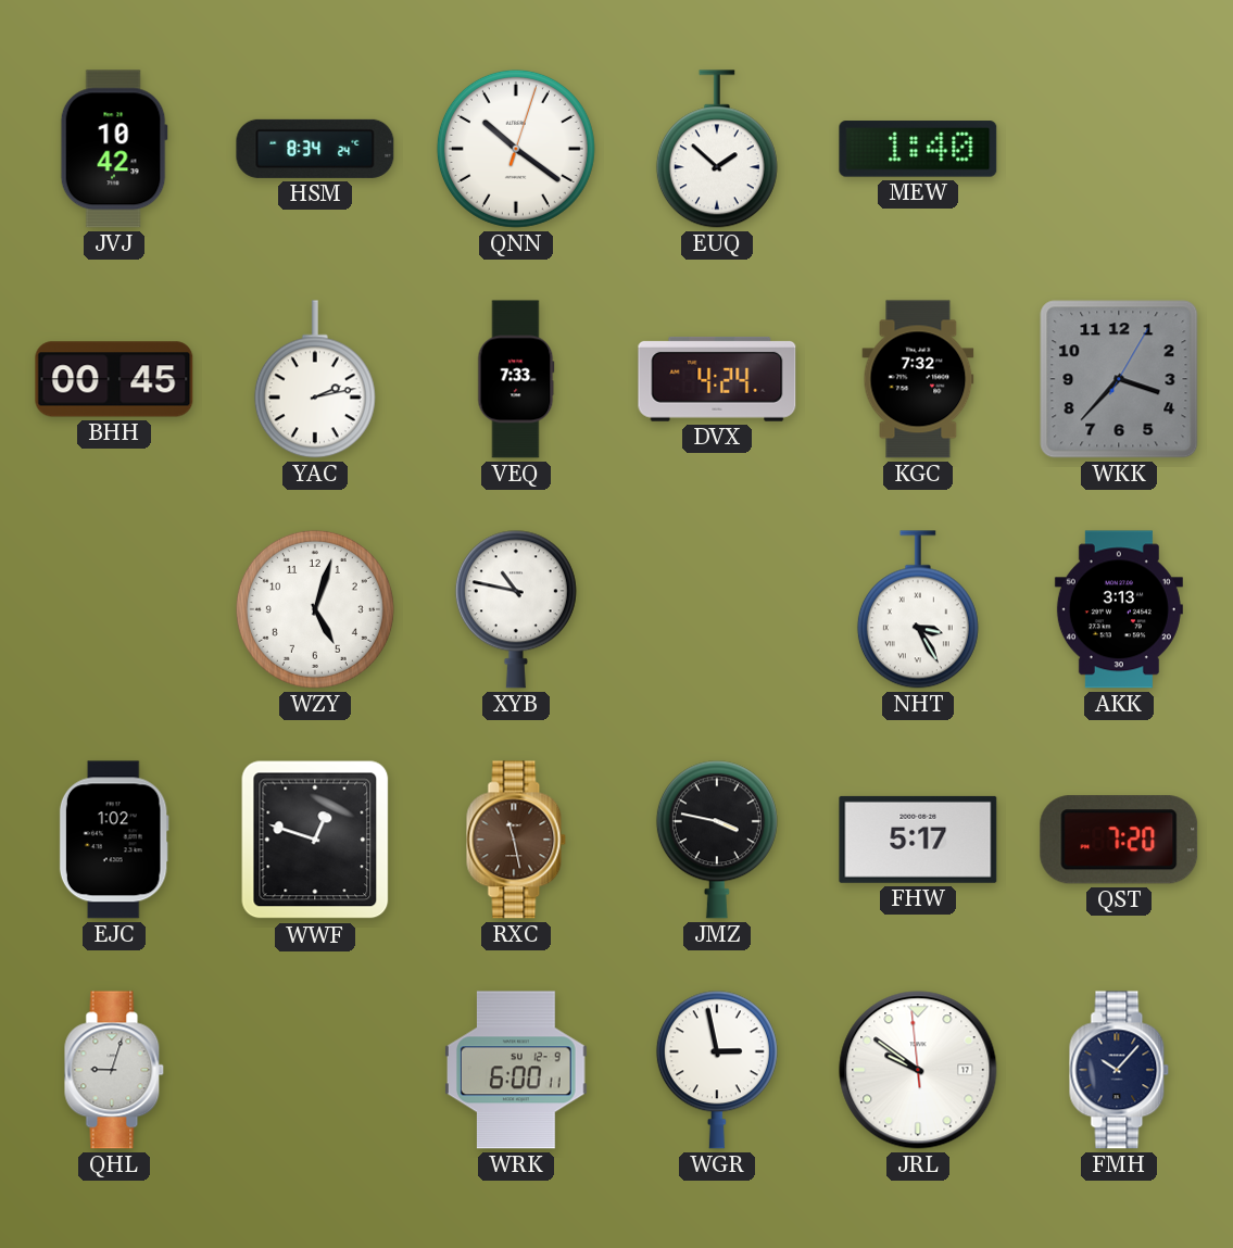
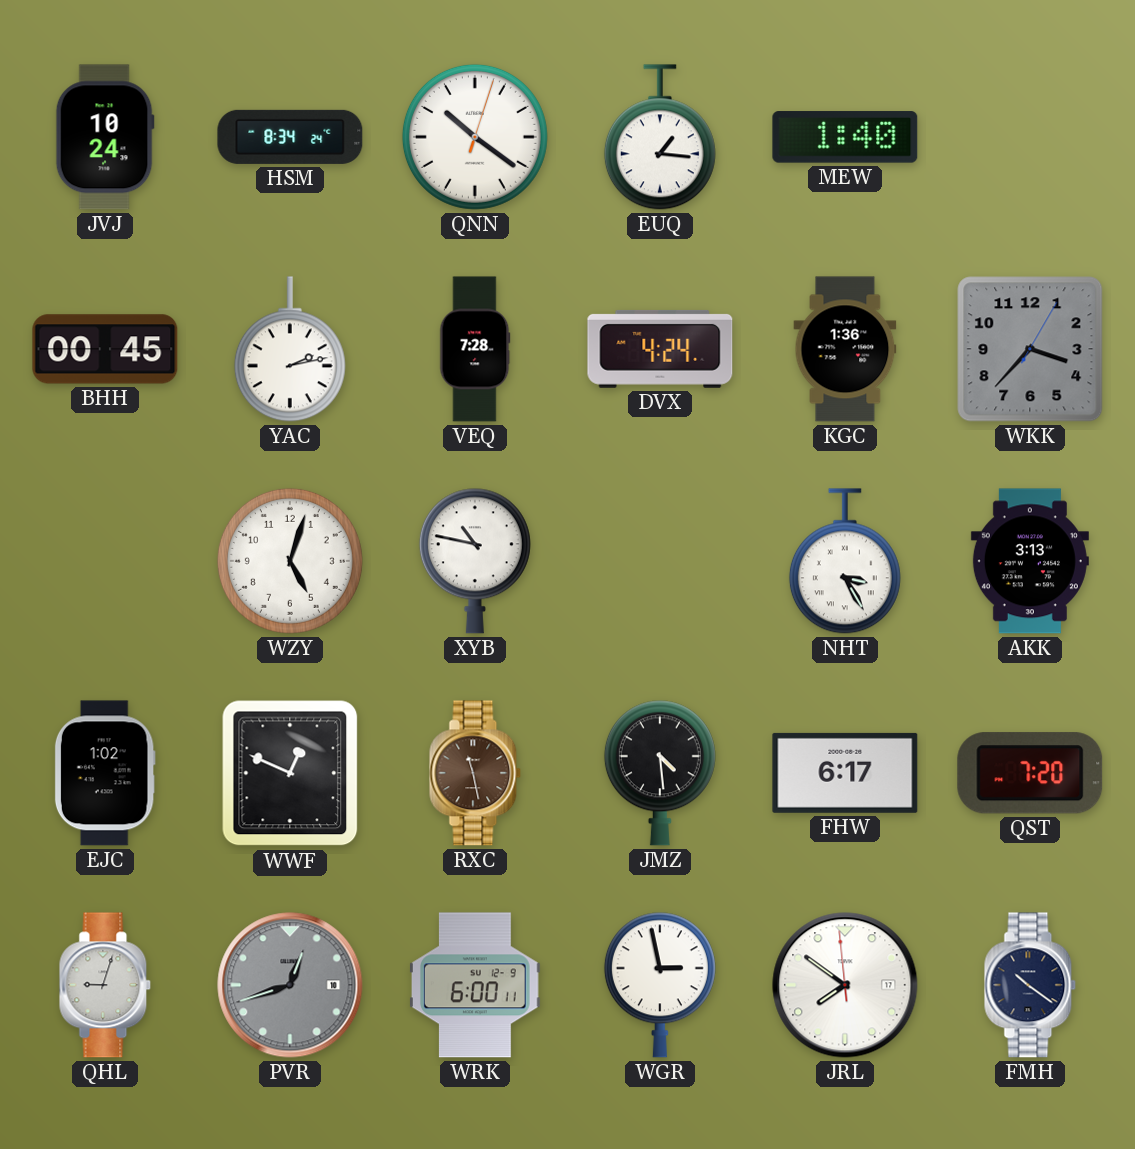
JVJ: 10:42 -> 10:24
EUQ: 1:52 -> 1:16
VEQ: 7:33 -> 7:28
KGC: 7:32 -> 1:36
WWF: 12:48 -> 12:49
JMZ: 3:47 -> 4:29
FHW: 5:17 -> 6:17
PVR: none -> 12:42
JRL: 9:50 -> 7:50
FMH: 10:07 -> 10:21
